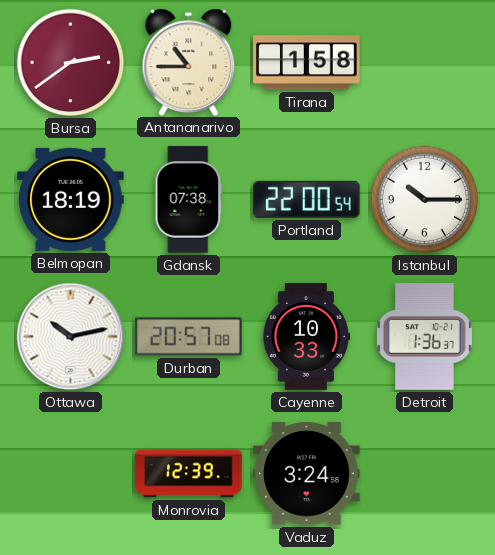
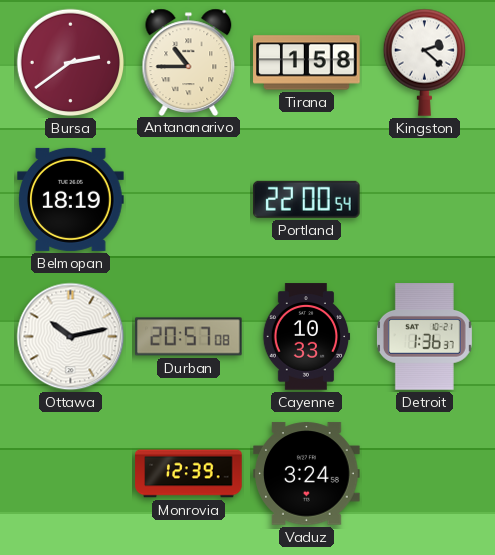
Kingston: none -> 2:22
Gdansk: 07:38 -> none
Istanbul: 10:15 -> none
